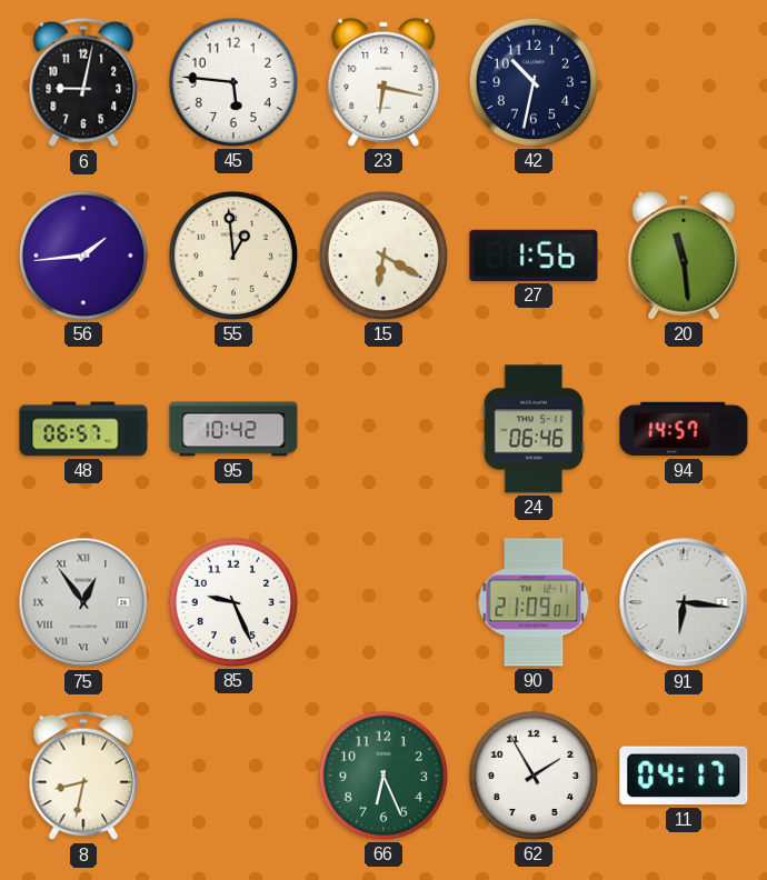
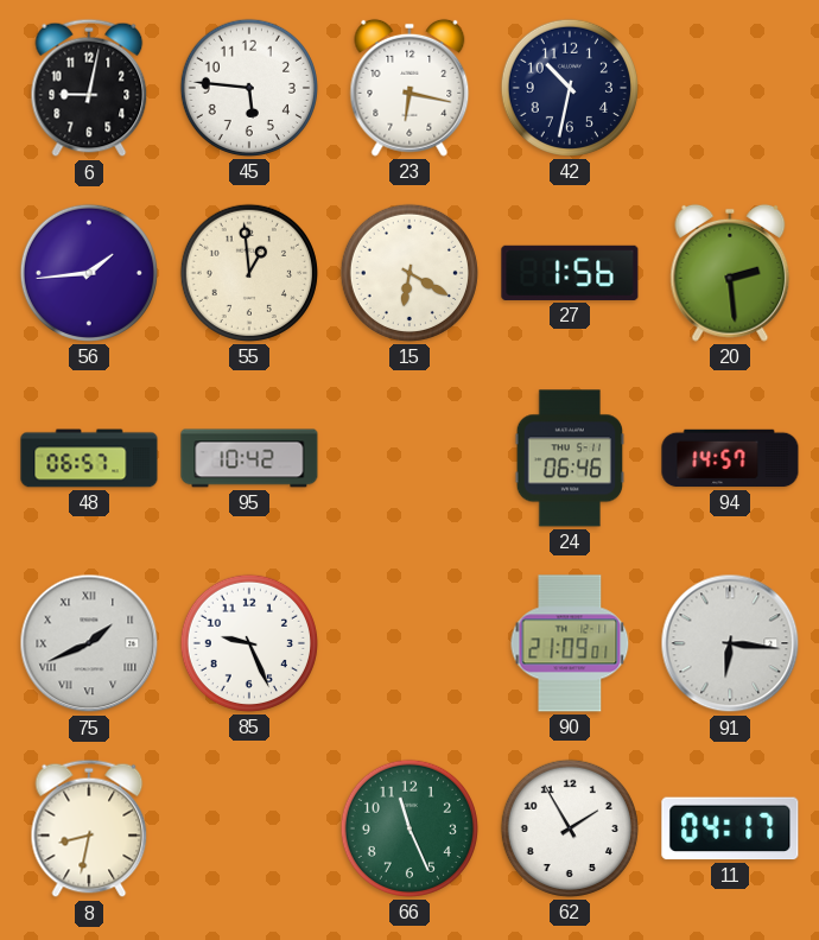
20: 11:29 -> 2:29
75: 12:54 -> 1:41
66: 6:26 -> 11:26
